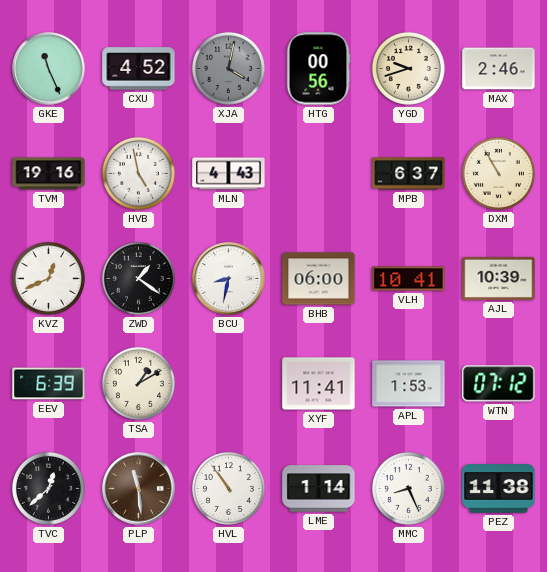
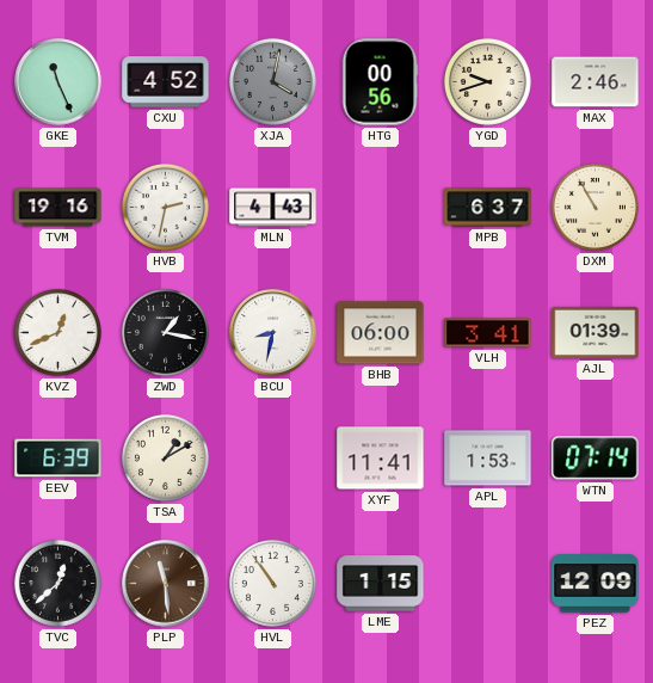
HVB: 4:58 -> 2:32
ZWD: 1:21 -> 1:17
VLH: 10:41 -> 3:41
AJL: 10:39 -> 01:39
WTN: 07:12 -> 07:14
LME: 1:14 -> 1:15
MMC: 8:26 -> none
PEZ: 11:38 -> 12:09
